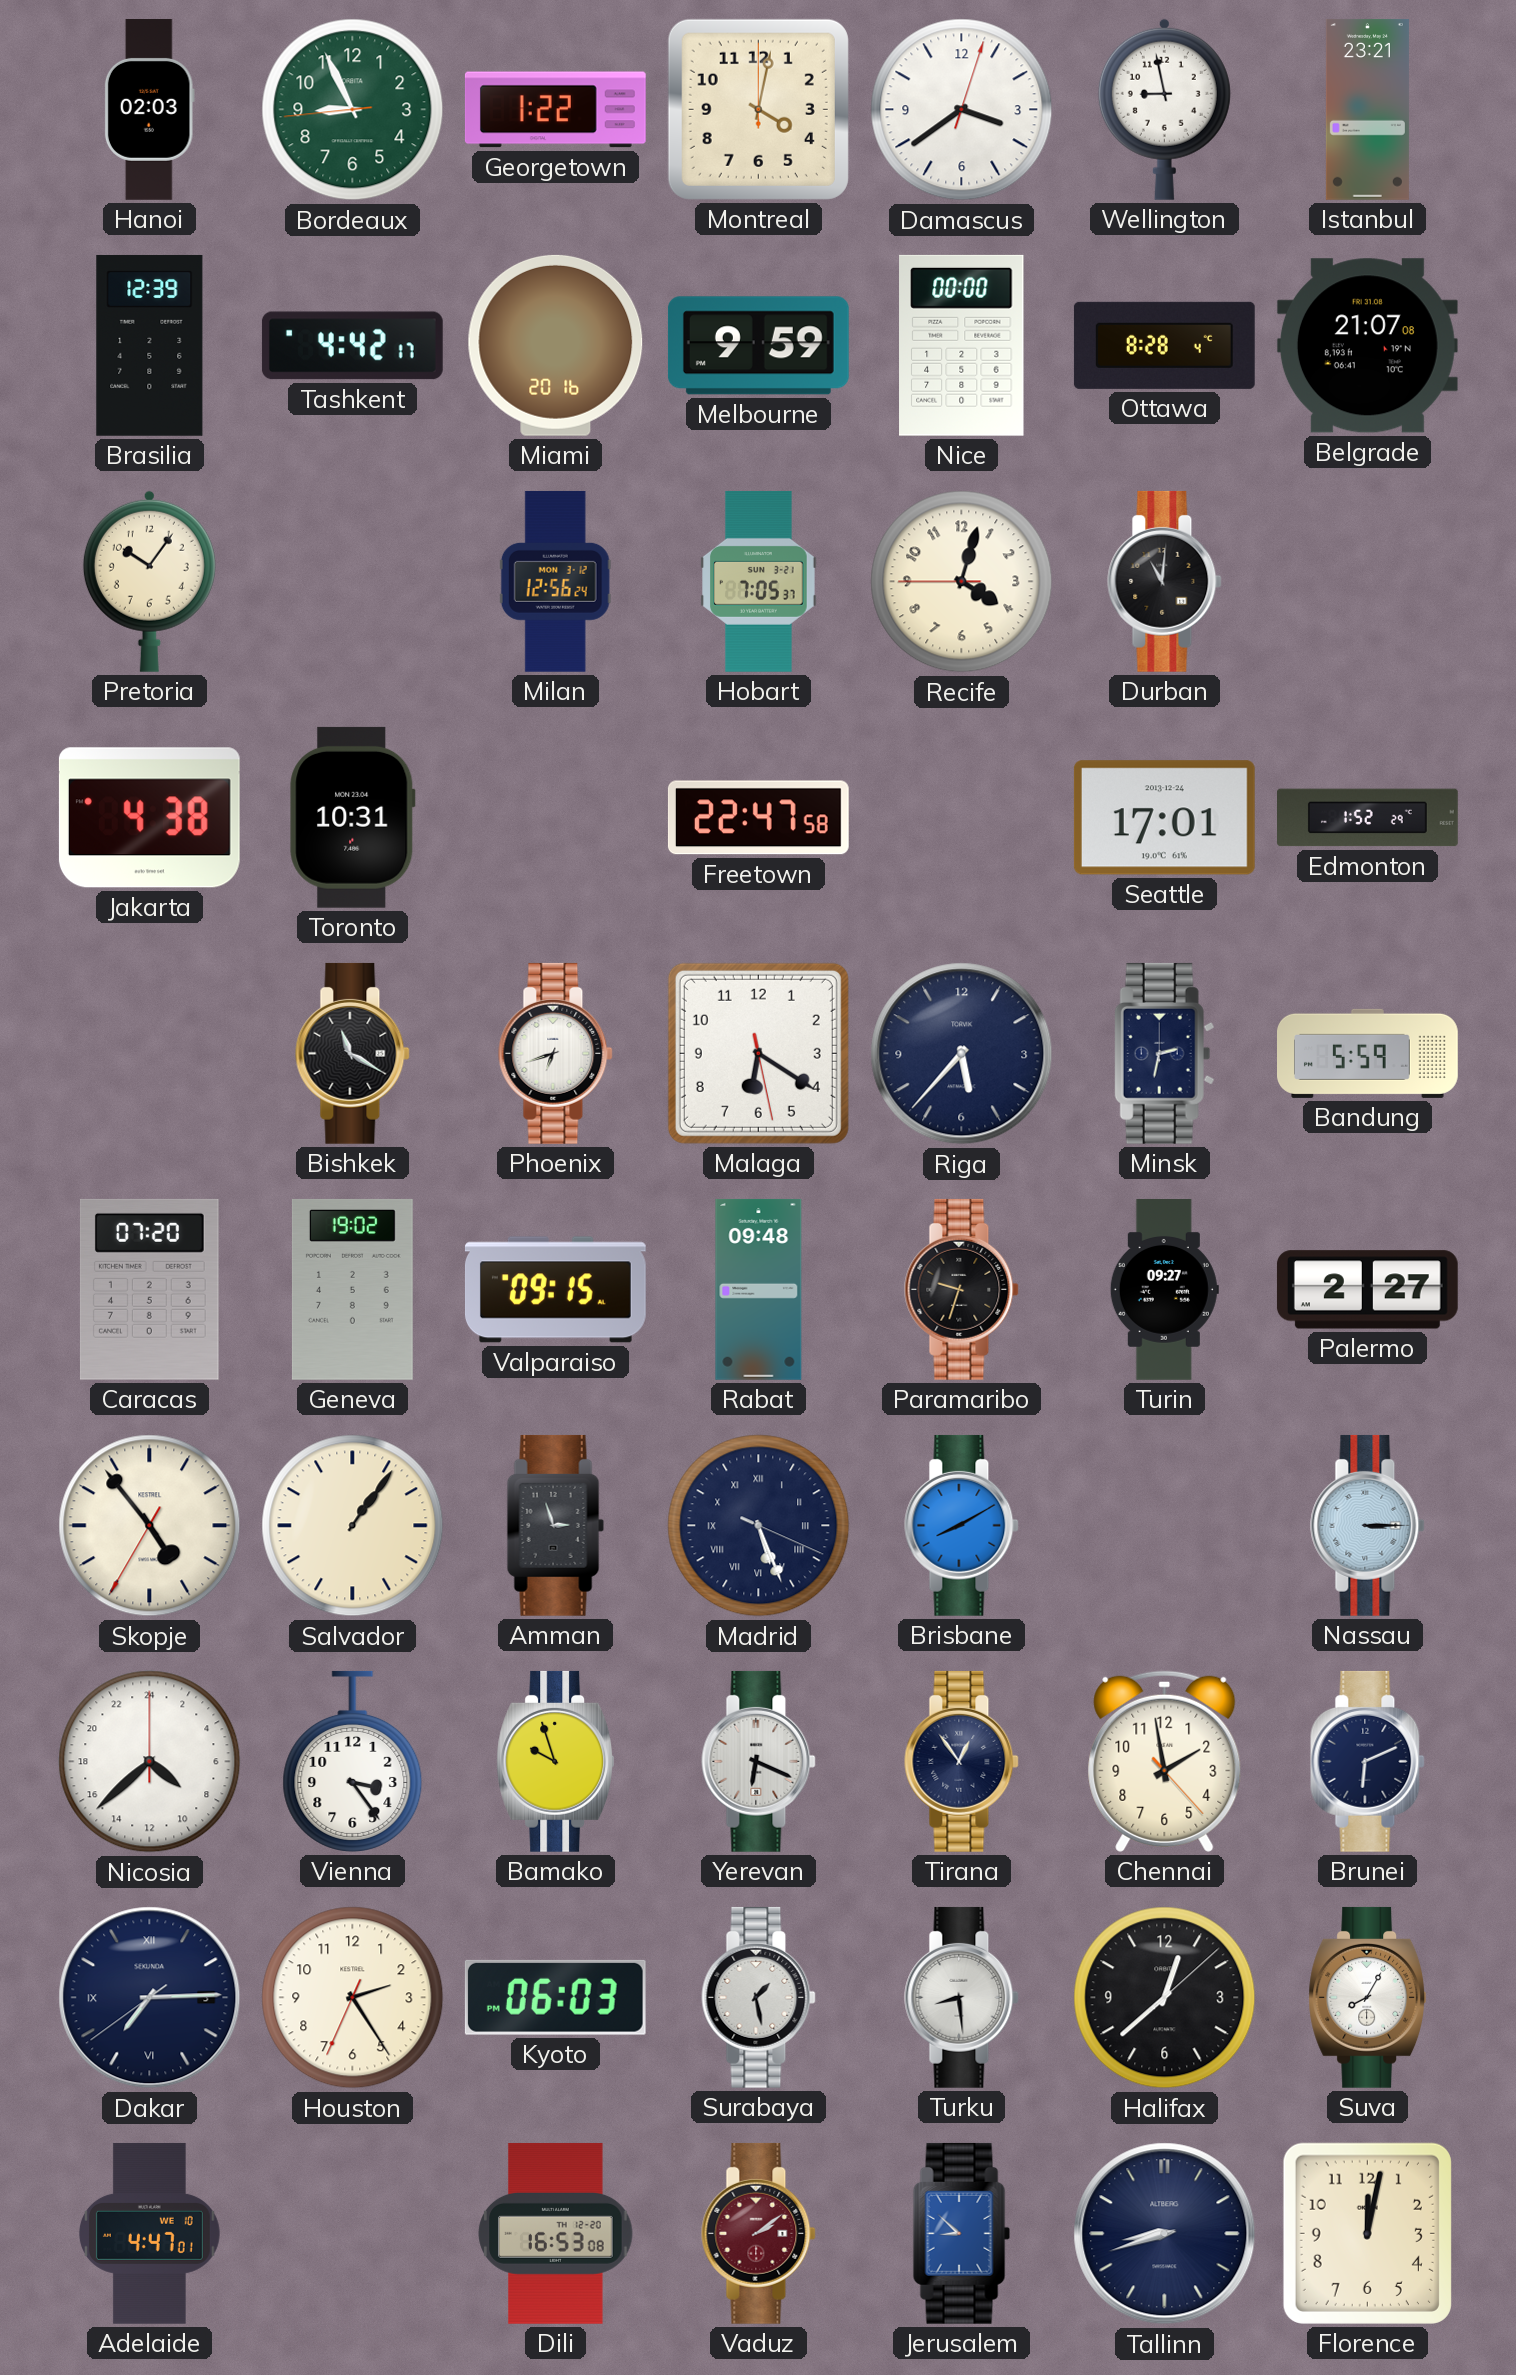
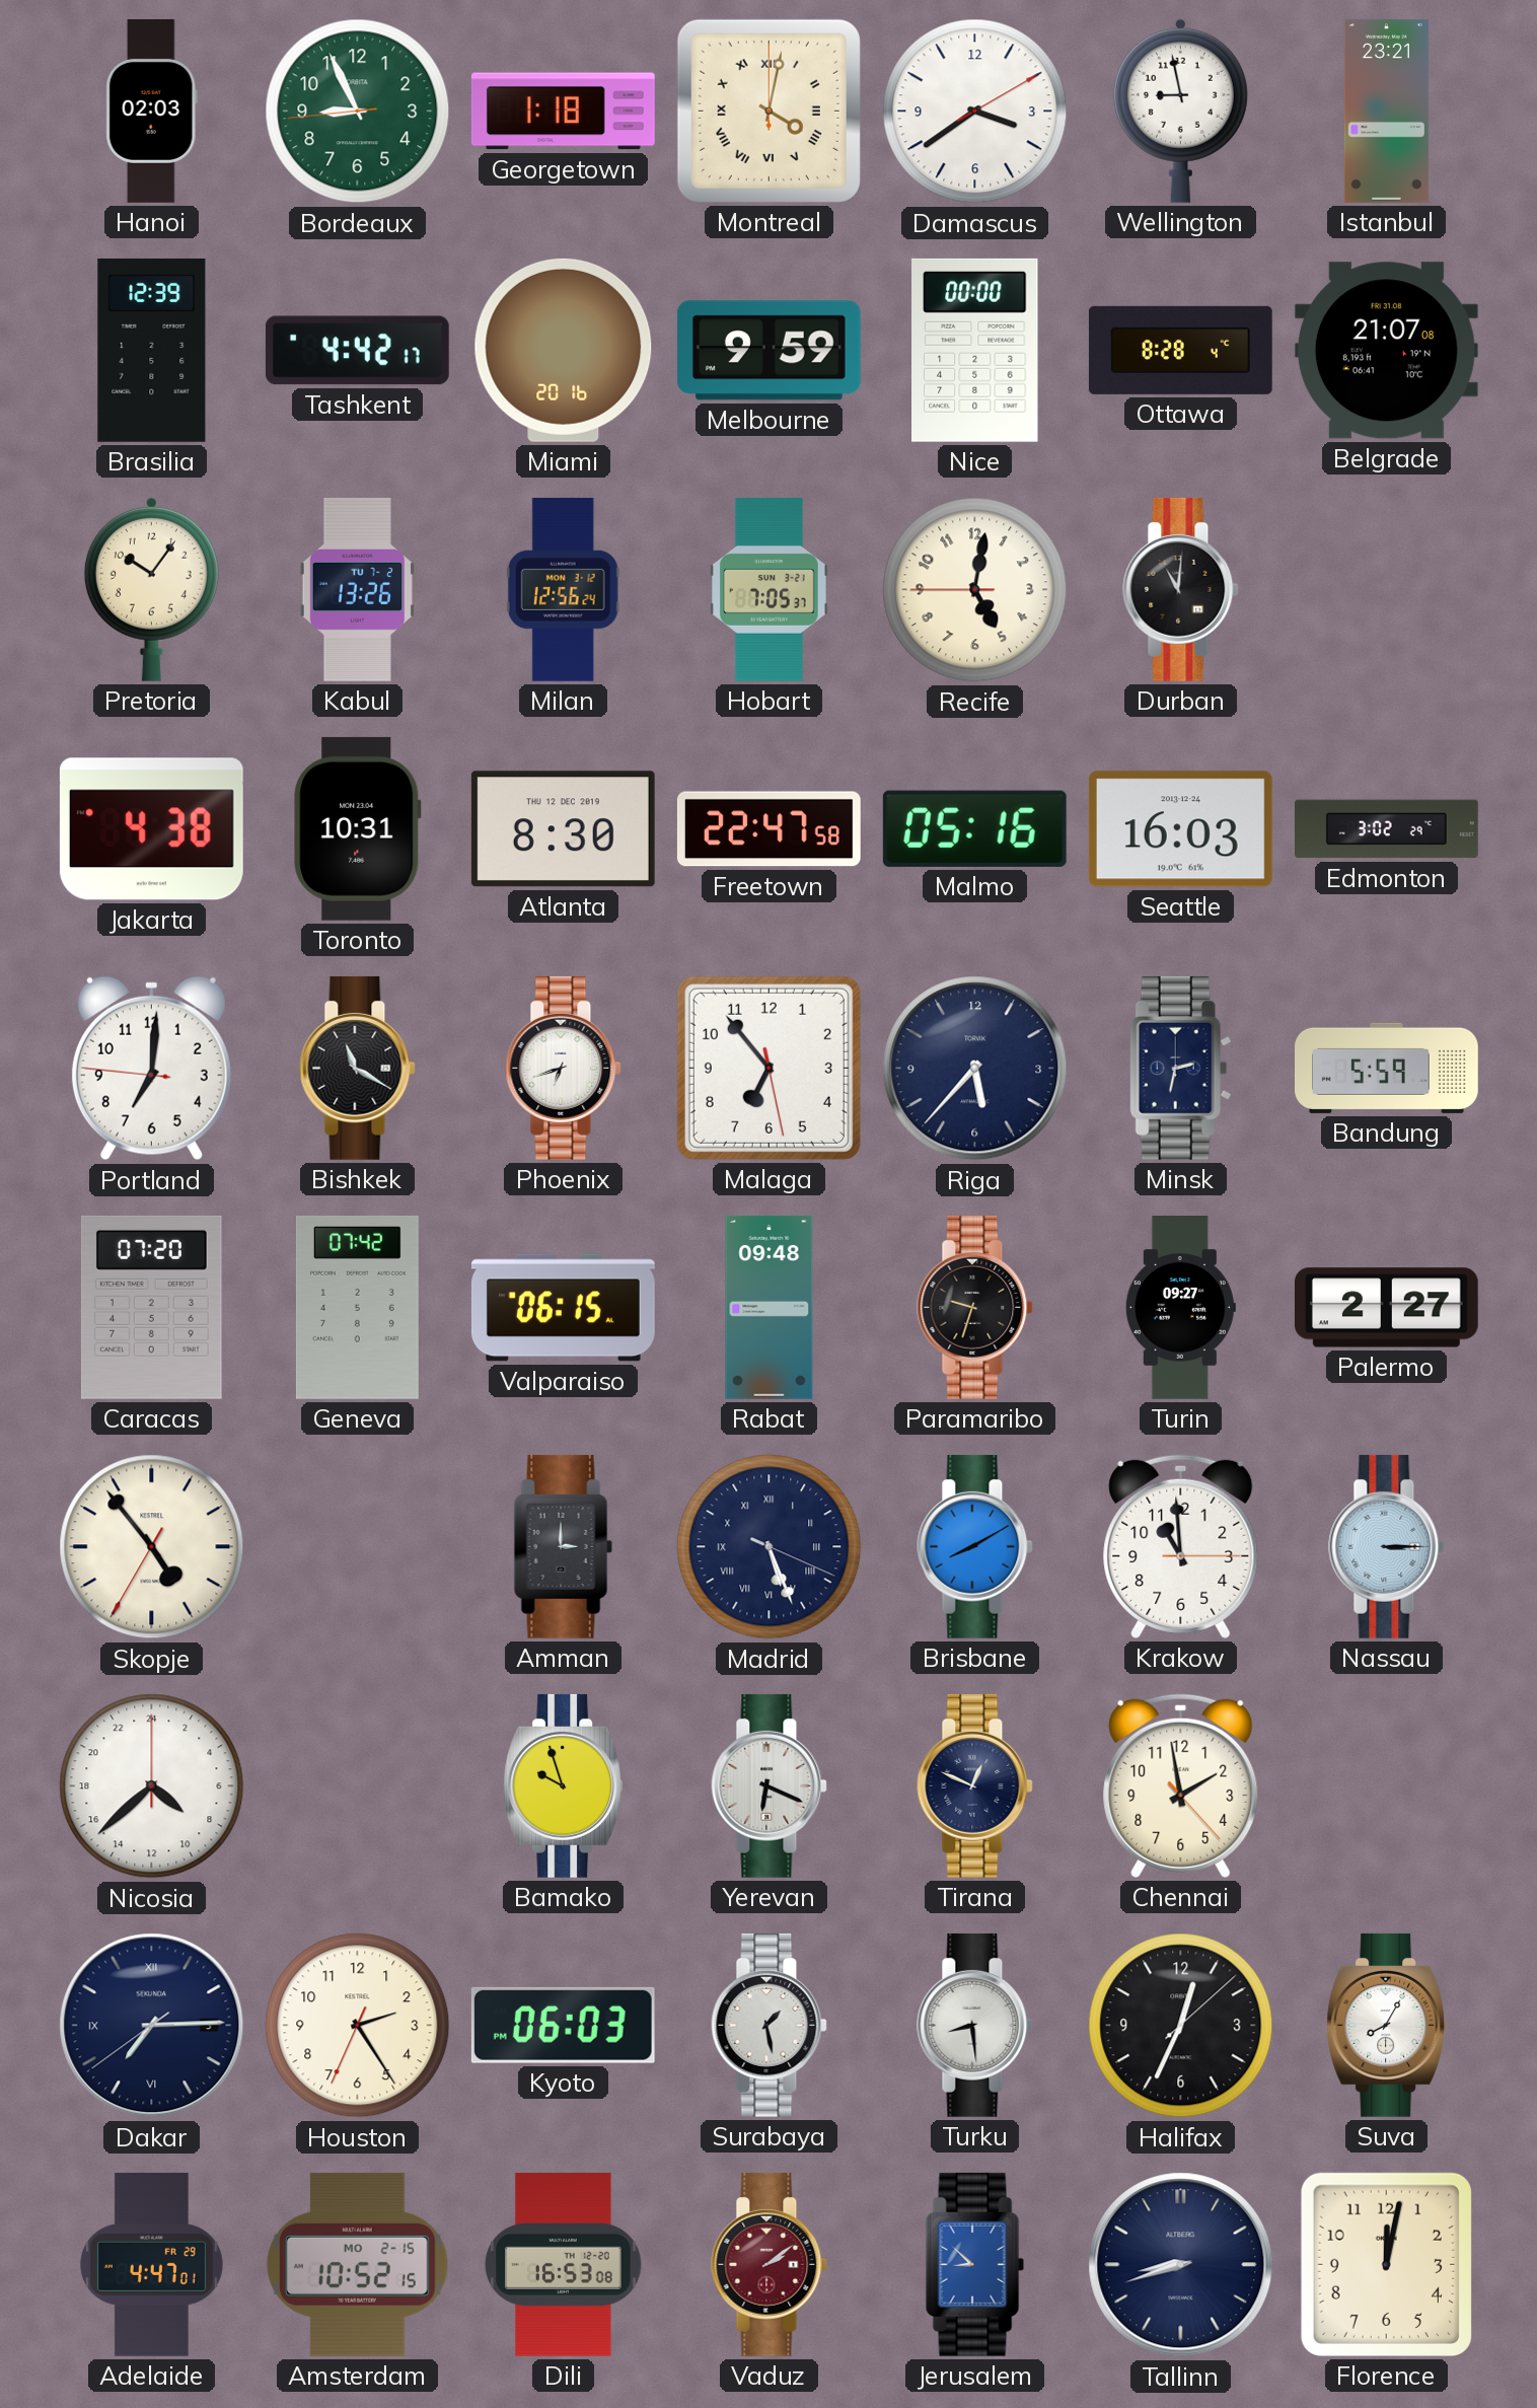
Georgetown: 1:22 -> 1:18
Montreal numerals: Arabic -> Roman
Damascus: 3:39:03 -> 3:39:10
Kabul: none -> 13:26
Recife: 4:02 -> 5:01
Atlanta: none -> 8:30
Malmo: none -> 05:16
Seattle: 17:01 -> 16:03
Edmonton: 1:52 -> 3:02
Portland: none -> 7:00
Malaga: 6:20 -> 6:53
Geneva: 19:02 -> 07:42
Valparaiso: 09:15 -> 06:15
Salvador: 1:06 -> none
Amman: 2:57 -> 3:00
Krakow: none -> 10:59
Vienna: 3:24 -> none
Tirana: 12:54 -> 12:49
Brunei: 6:11 -> none
Halifax: 12:38 -> 12:34
Adelaide date: WE 10 -> FR 29
Amsterdam: none -> 10:52
